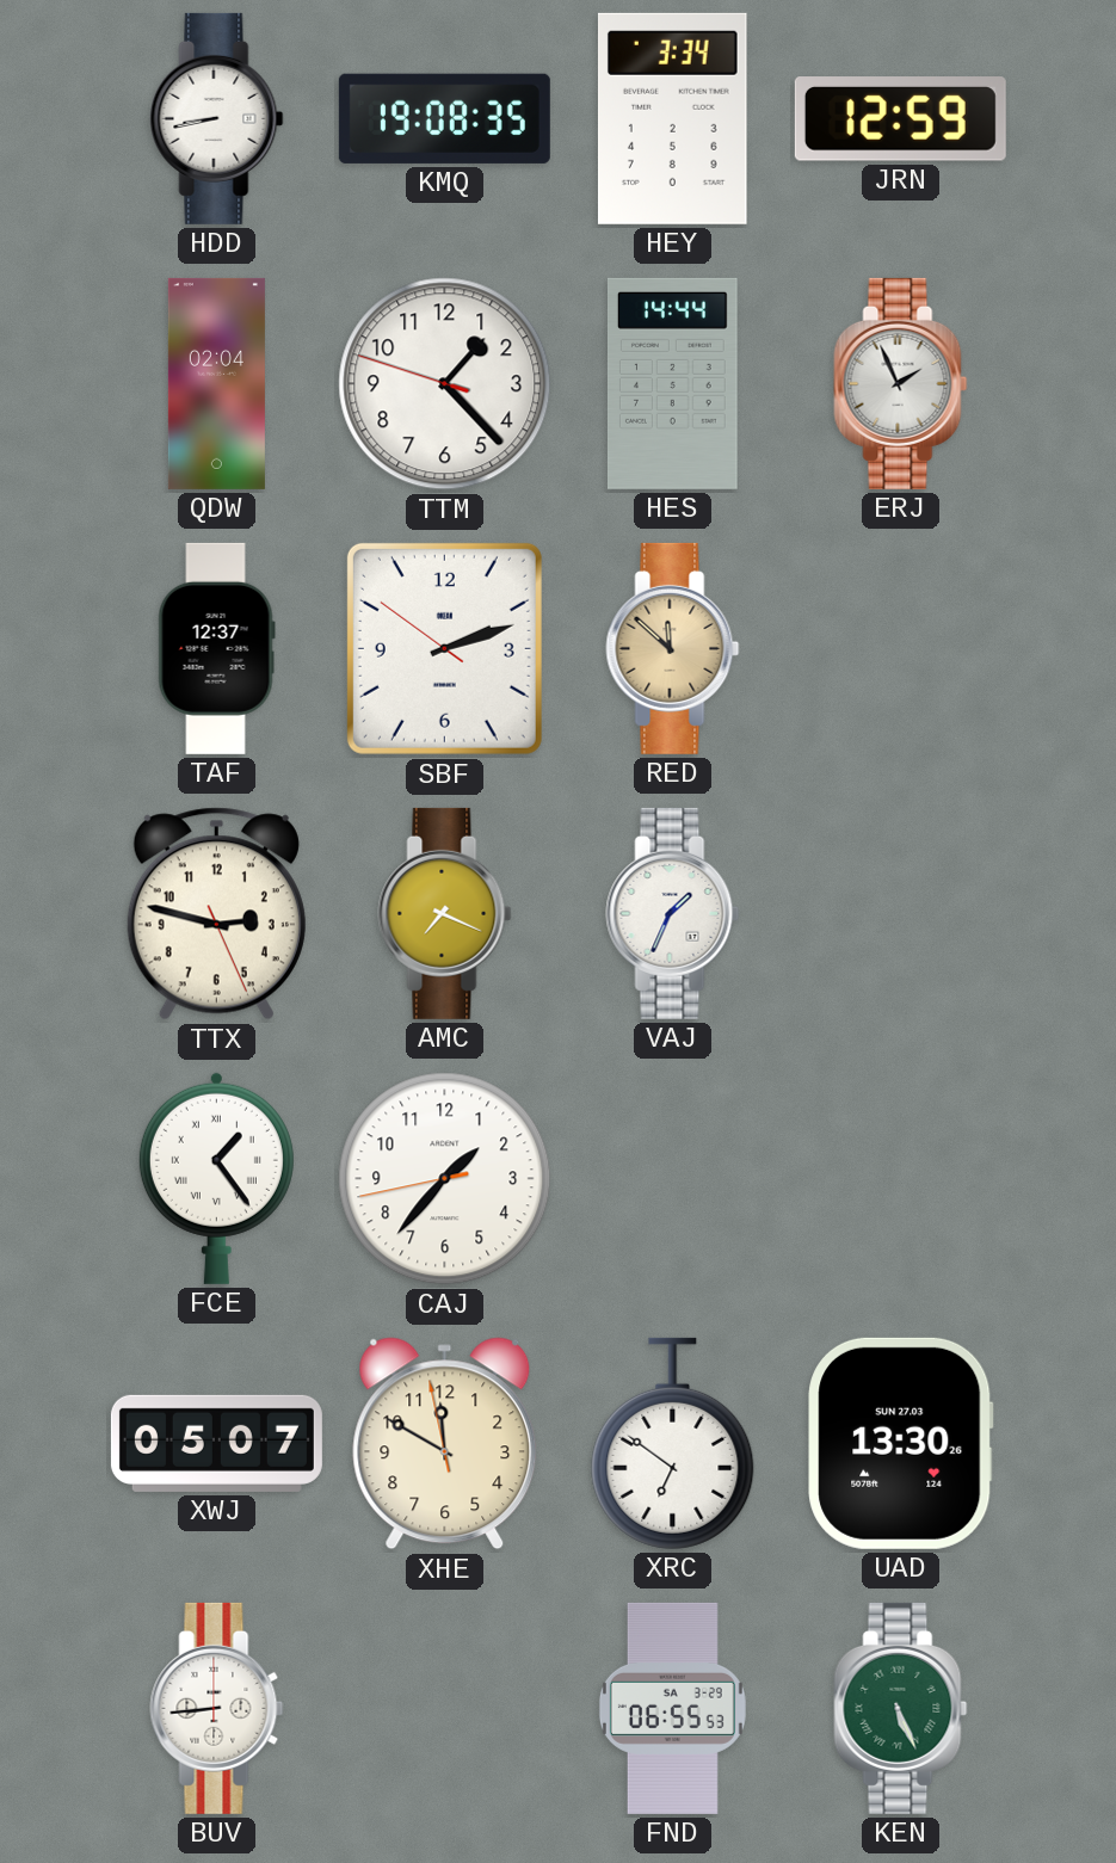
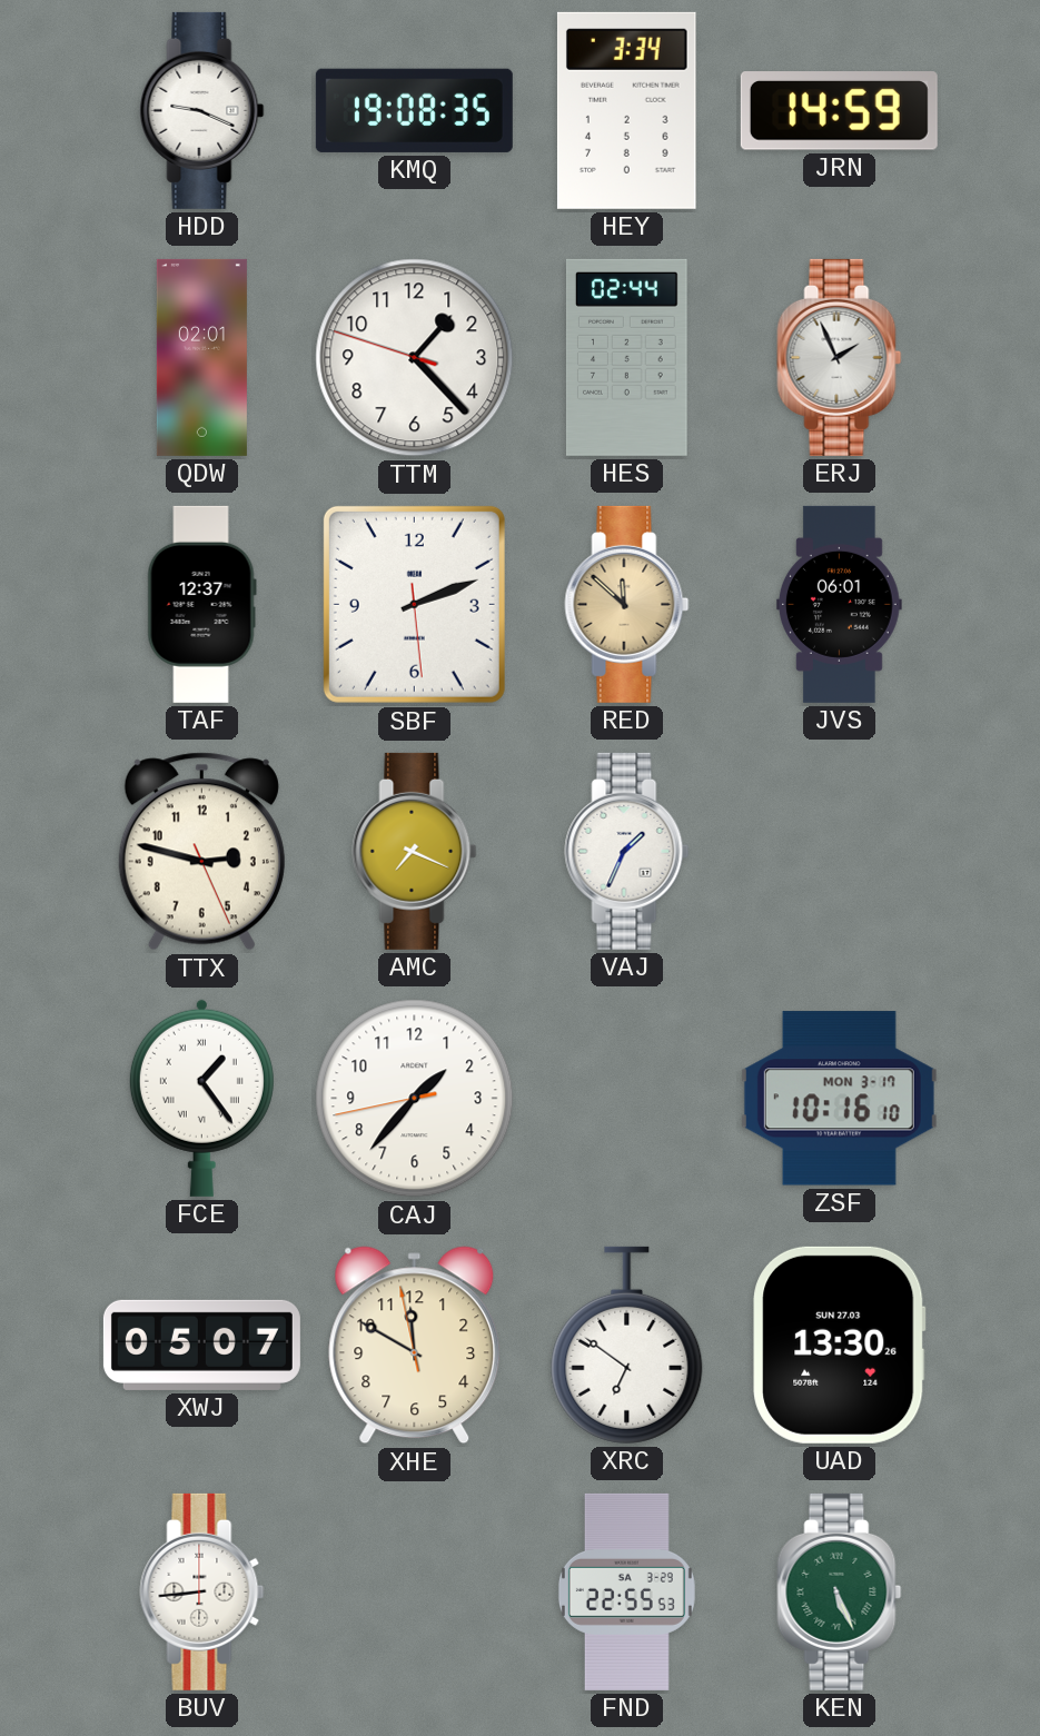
HDD: 8:43 -> 9:19
JRN: 12:59 -> 14:59
QDW: 02:04 -> 02:01
HES: 14:44 -> 02:44
SBF: 2:11:51 -> 2:11:29
JVS: none -> 06:01
ZSF: none -> 10:16
FND: 06:55 -> 22:55
